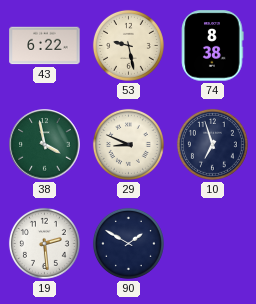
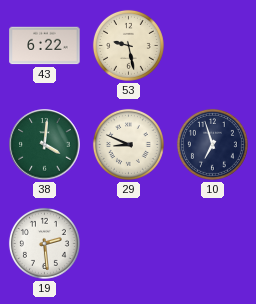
74: 8:38 -> none
38: 3:58 -> 4:01
90: 1:50 -> none
